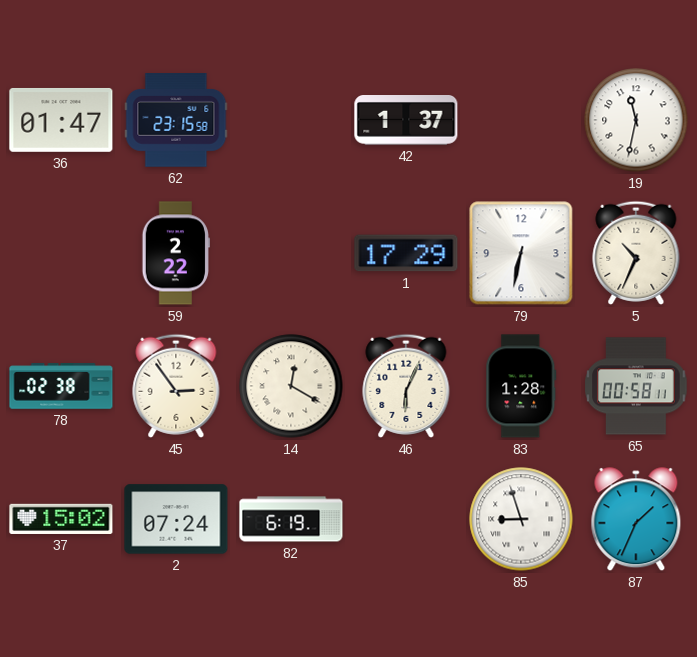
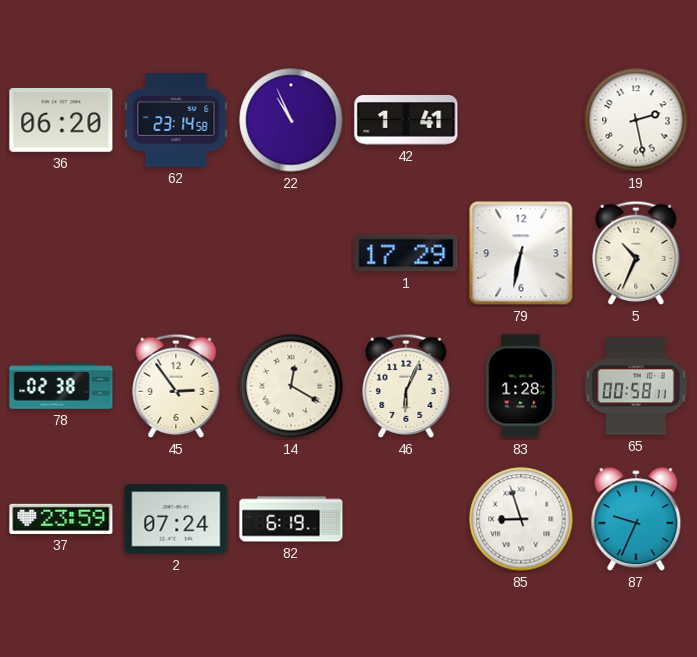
36: 01:47 -> 06:20
62: 23:15 -> 23:14
22: none -> 10:56
42: 1:37 -> 1:41
19: 11:32 -> 2:28
59: 2:22 -> none
37: 15:02 -> 23:59
87: 1:34 -> 9:34
